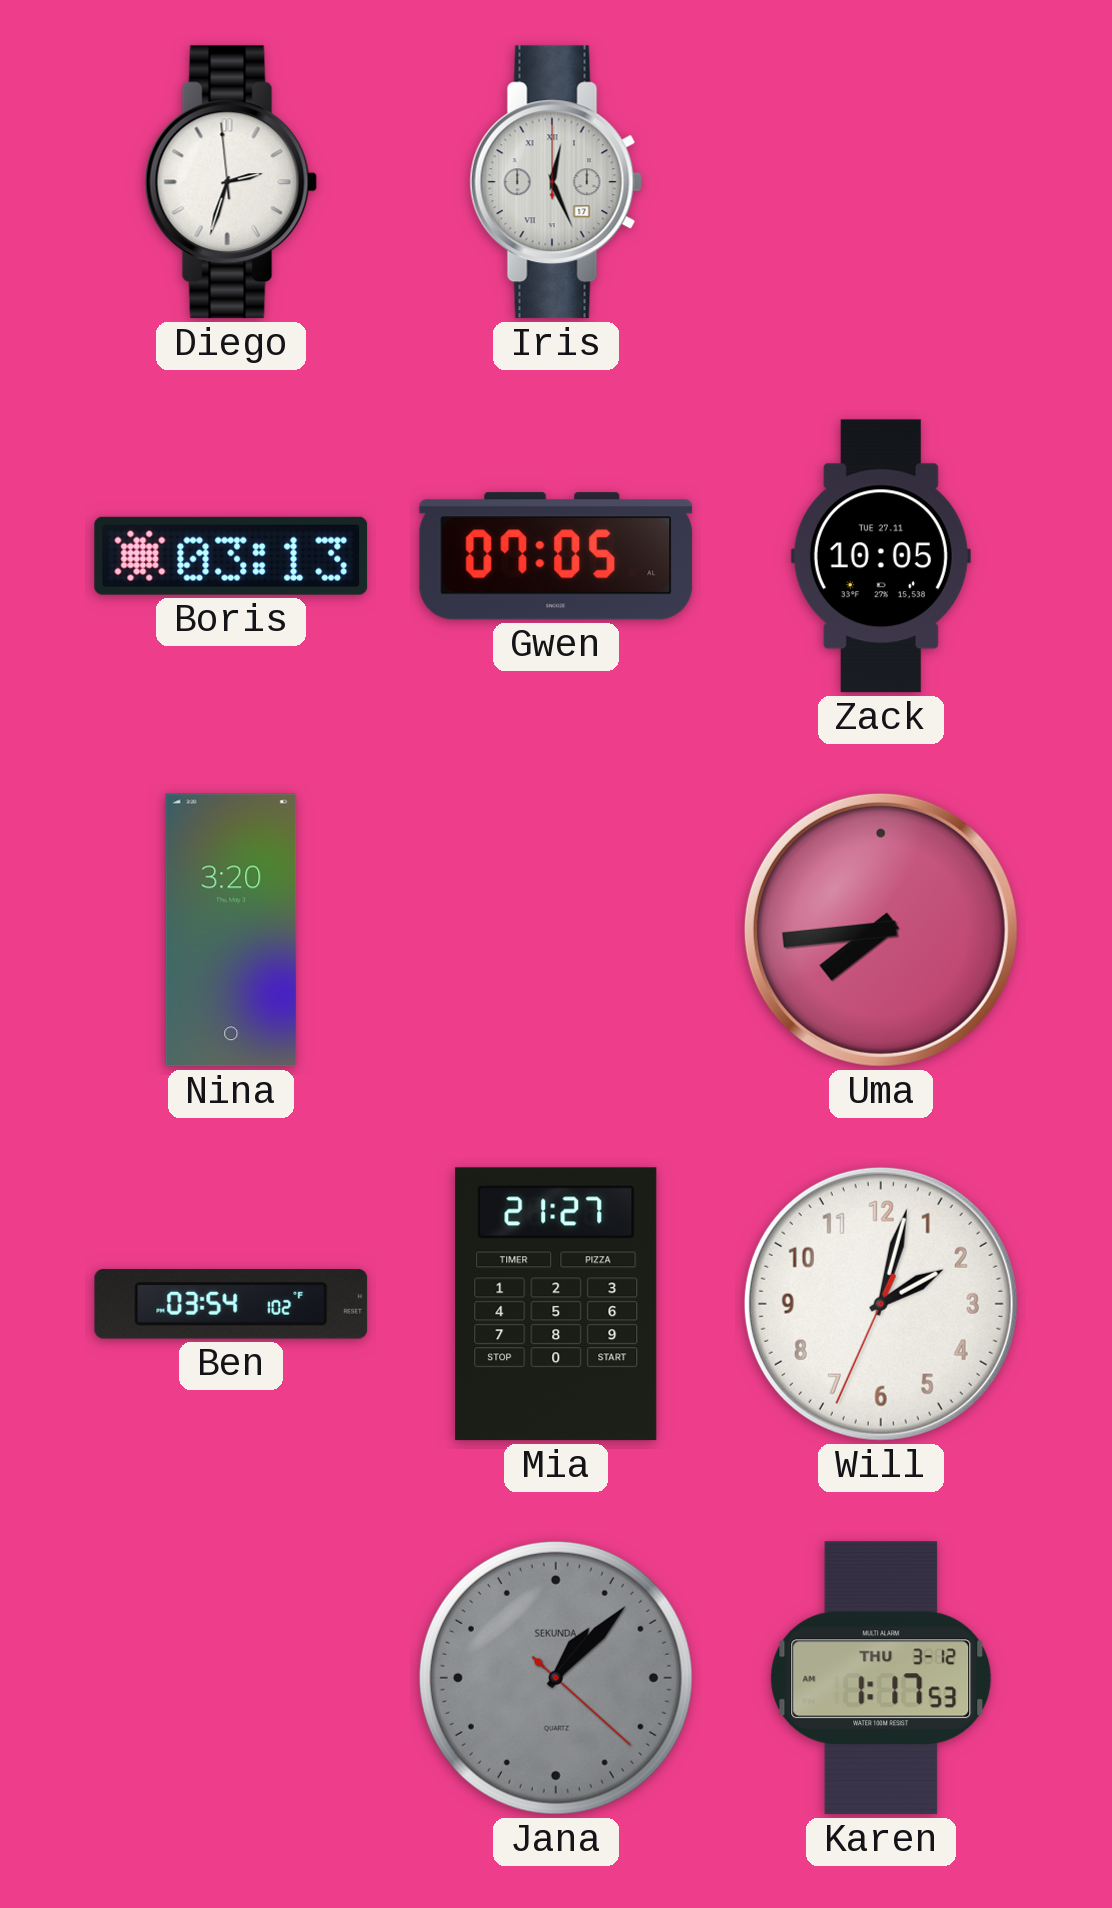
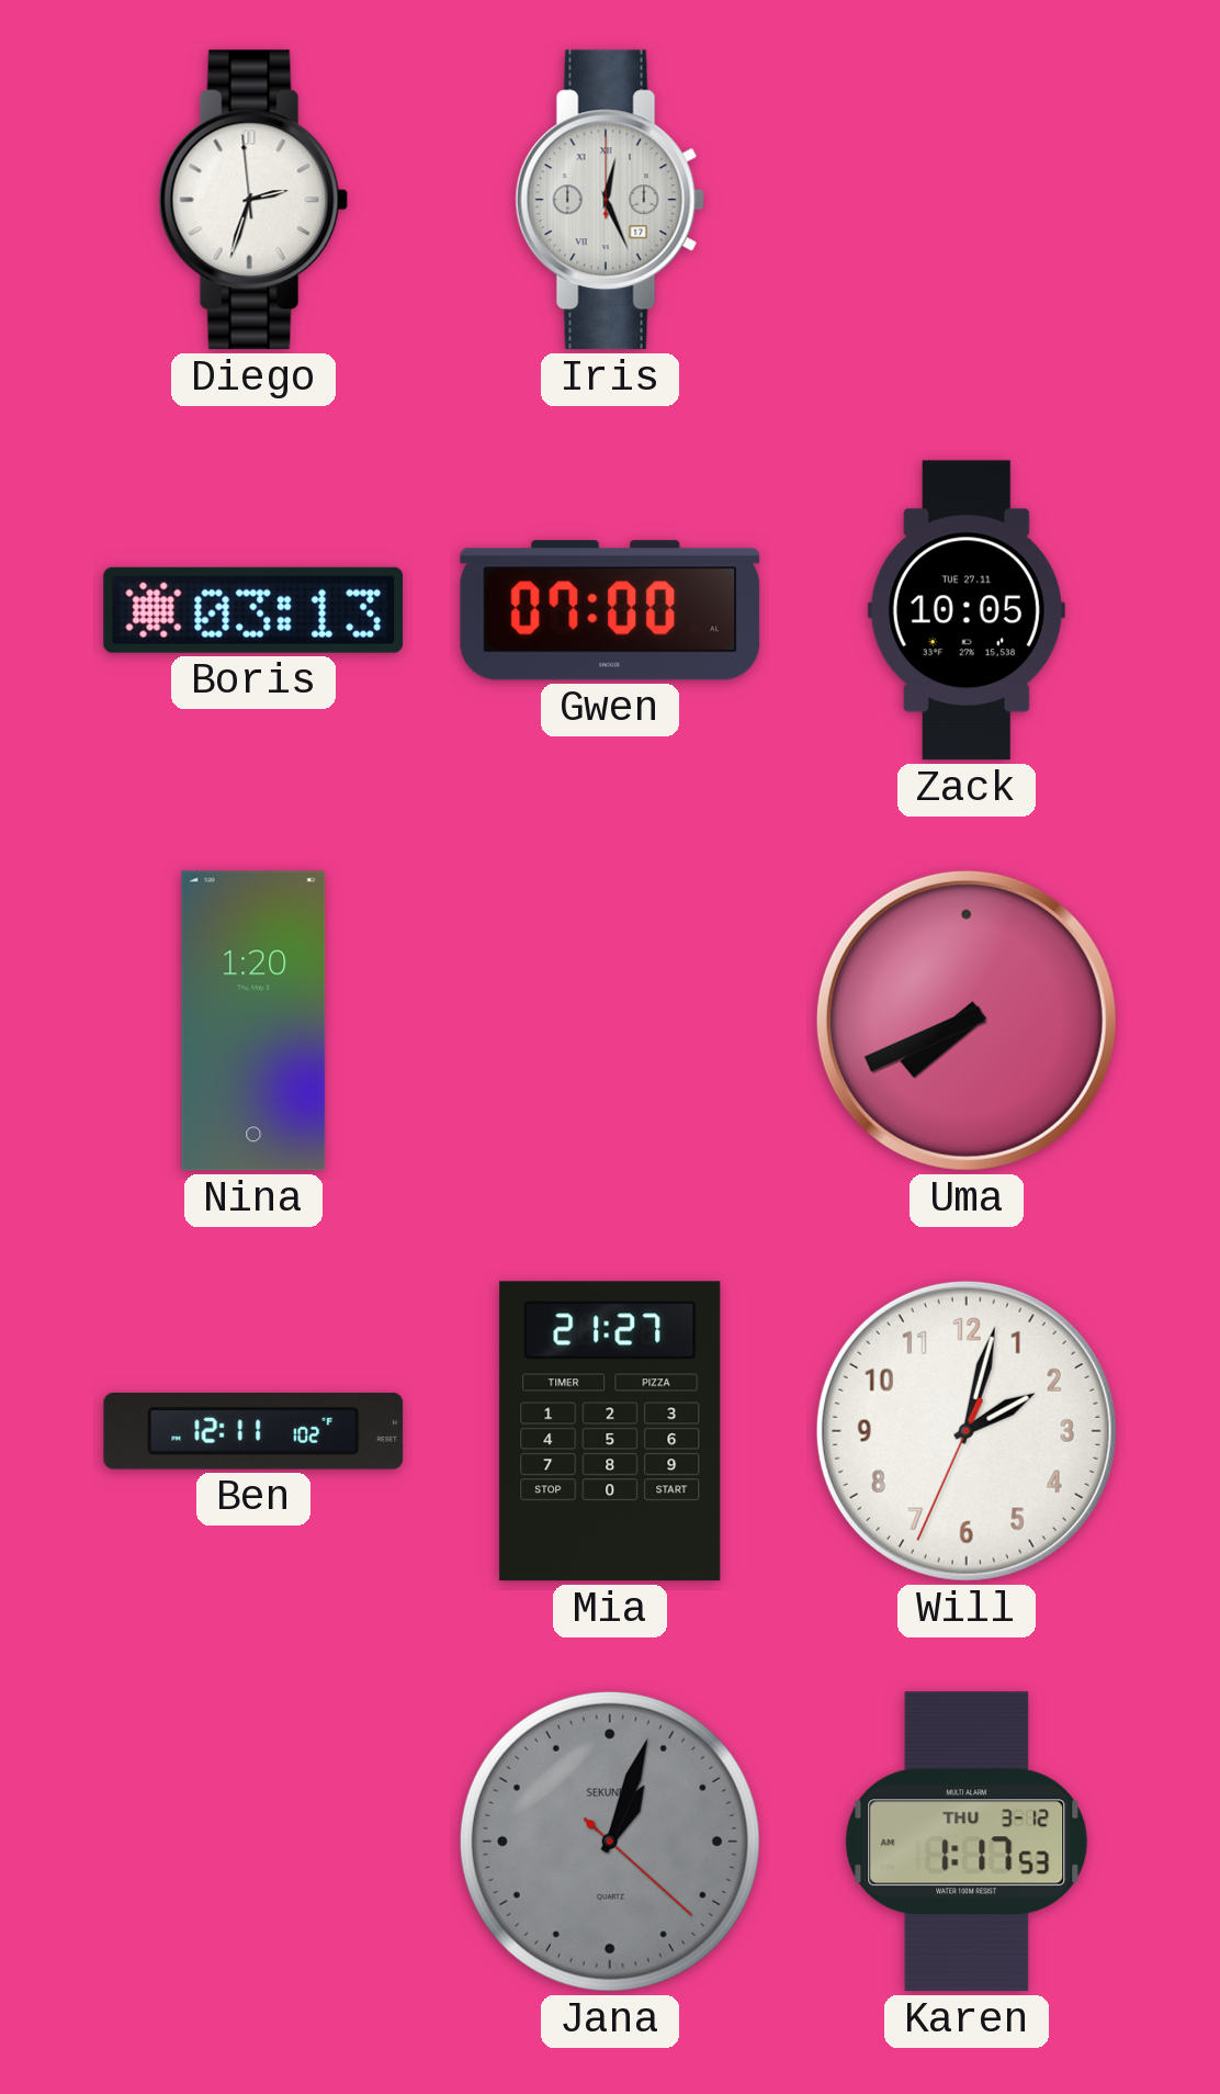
Gwen: 07:05 -> 07:00
Nina: 3:20 -> 1:20
Uma: 7:44 -> 7:41
Ben: 03:54 -> 12:11
Jana: 1:07 -> 1:03
